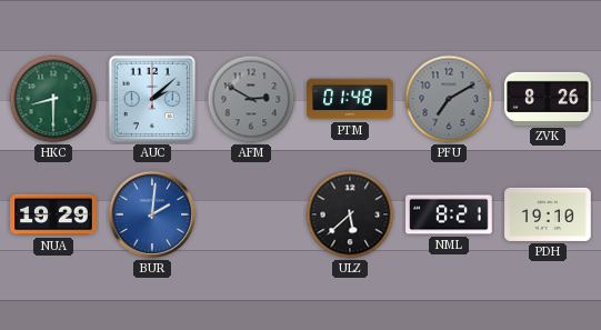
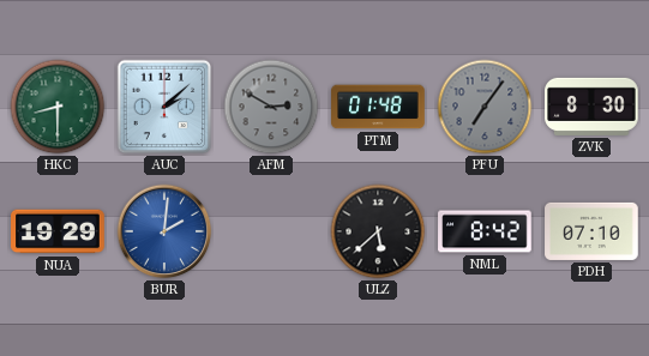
PFU: 7:10 -> 7:06
ZVK: 8:26 -> 8:30
NML: 8:21 -> 8:42
PDH: 19:10 -> 07:10
